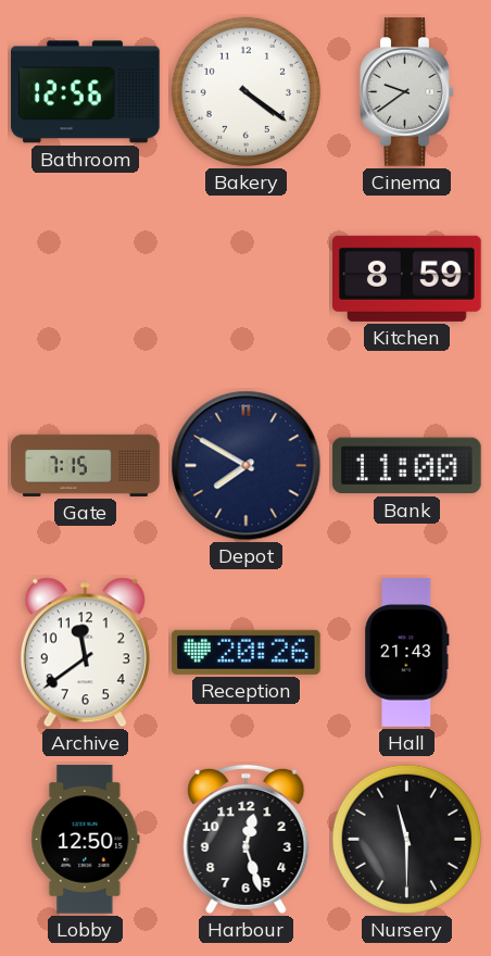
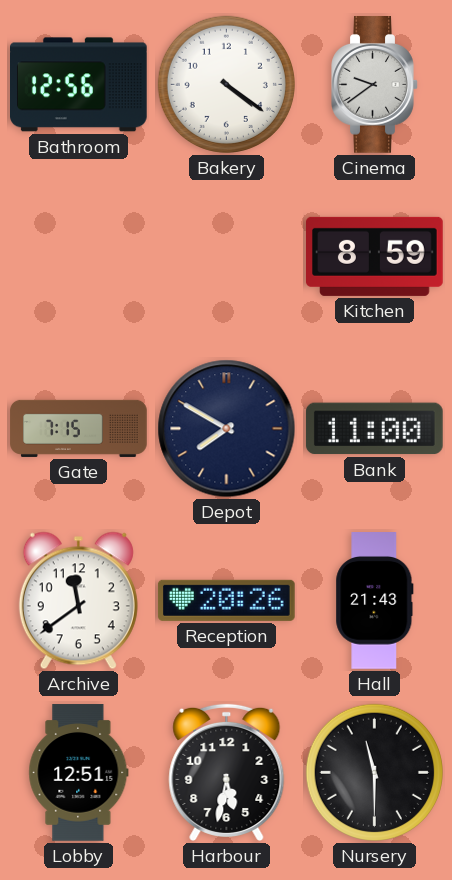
Lobby: 12:50 -> 12:51
Harbour: 12:27 -> 5:32
